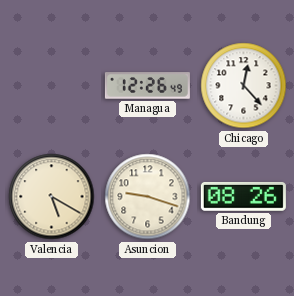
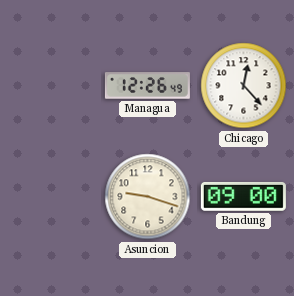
Valencia: 5:20 -> none
Bandung: 08:26 -> 09:00
